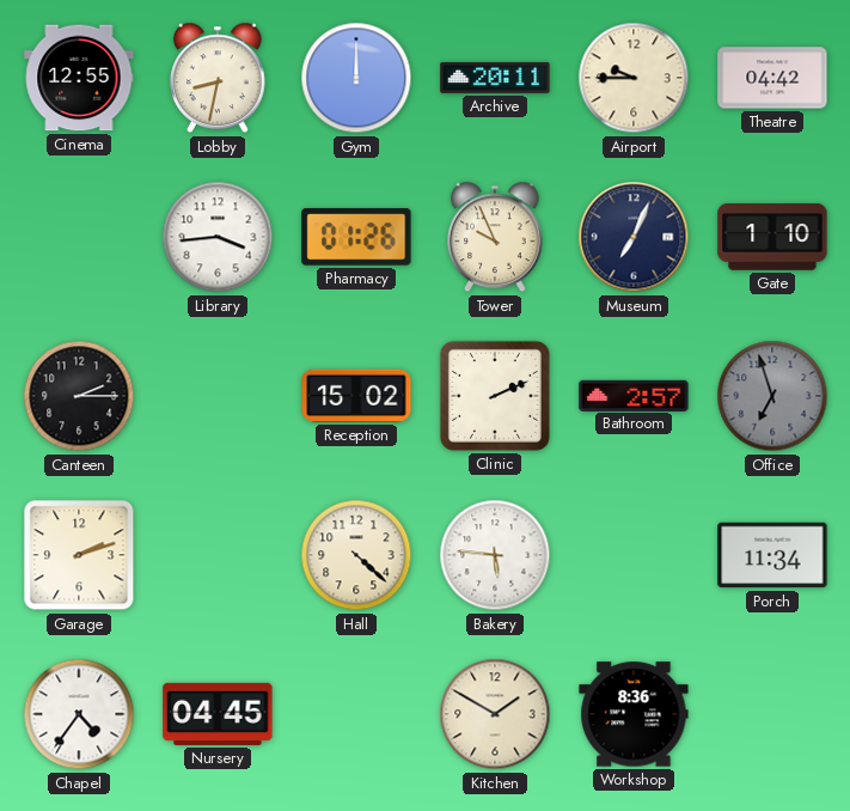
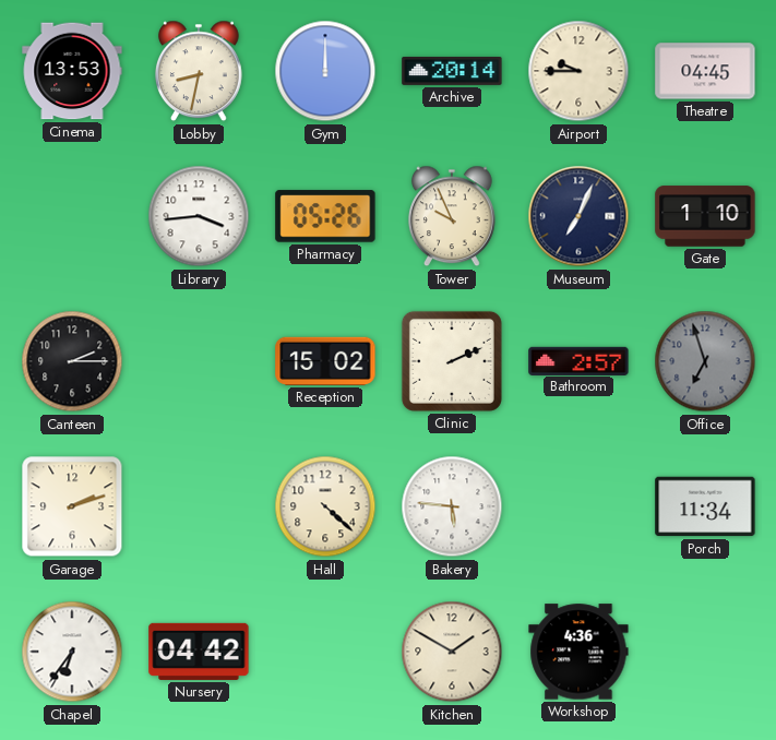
Cinema: 12:55 -> 13:53
Archive: 20:11 -> 20:14
Theatre: 04:42 -> 04:45
Pharmacy: 01:26 -> 05:26
Chapel: 4:36 -> 6:36
Nursery: 04:45 -> 04:42
Workshop: 8:36 -> 4:36
